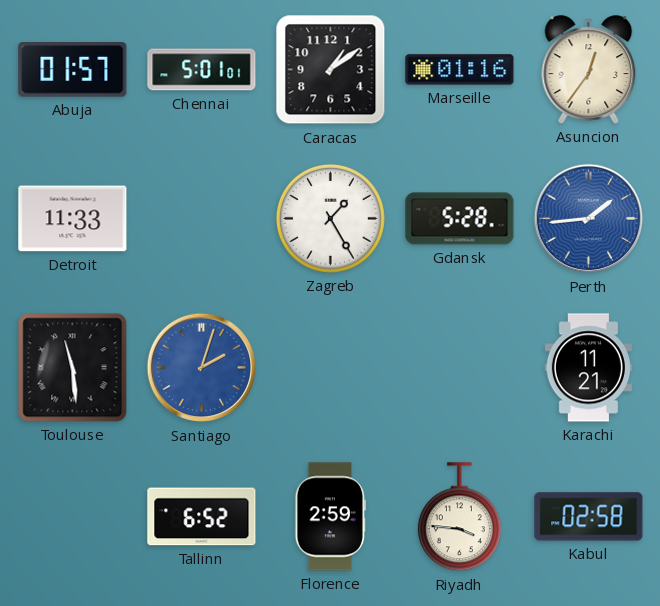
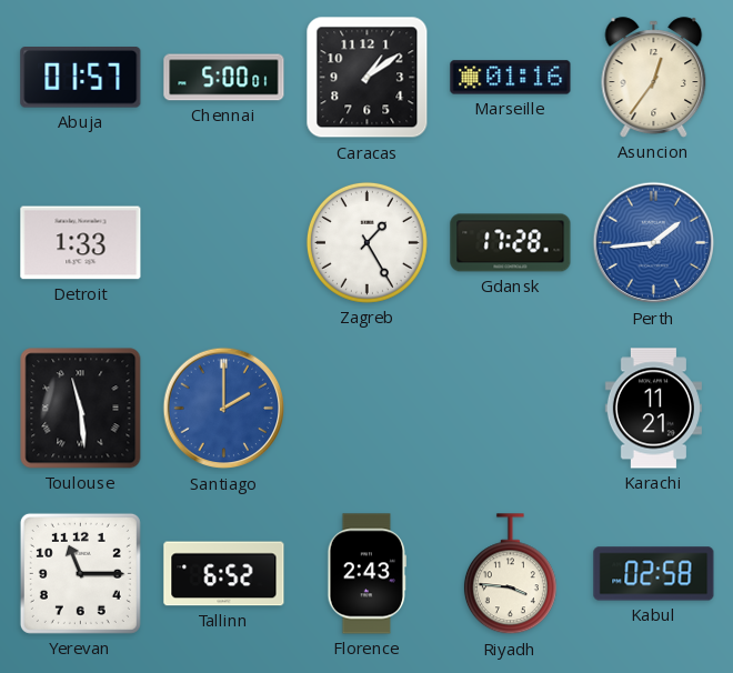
Chennai: 5:01 -> 5:00
Detroit: 11:33 -> 1:33
Gdansk: 5:28 -> 17:28
Santiago: 2:03 -> 2:00
Yerevan: none -> 11:15
Florence: 2:59 -> 2:43
